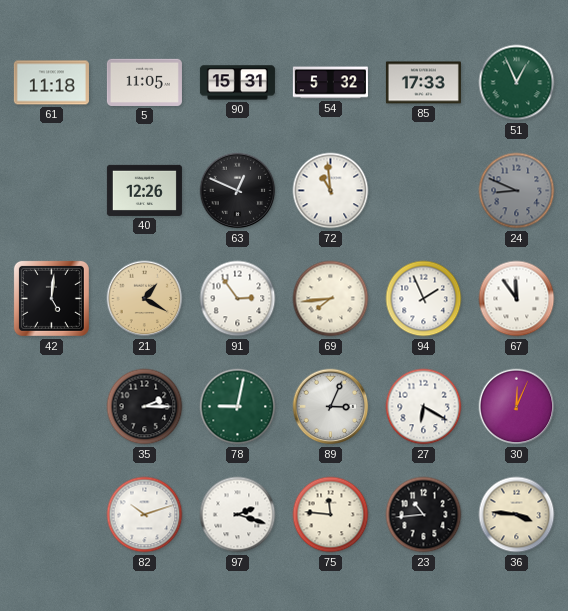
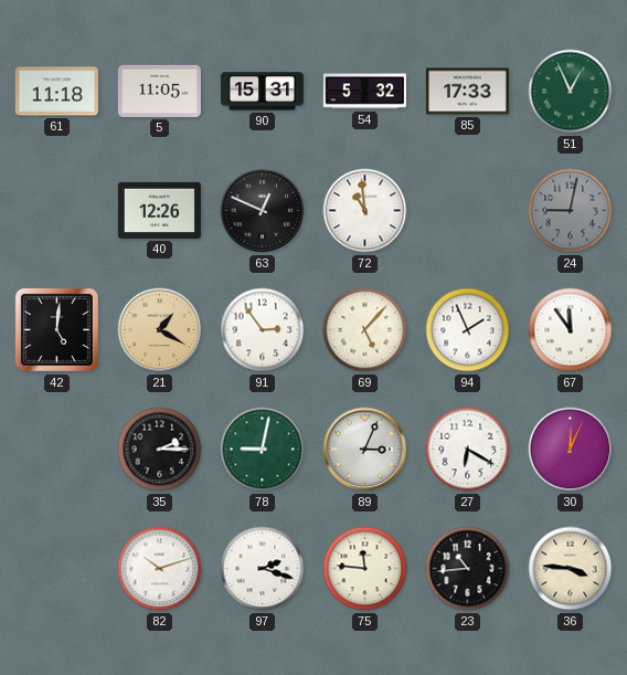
24: 8:49 -> 9:02
69: 7:44 -> 5:07
